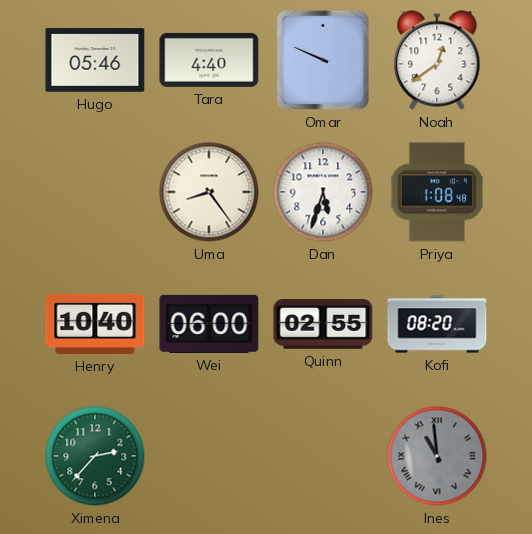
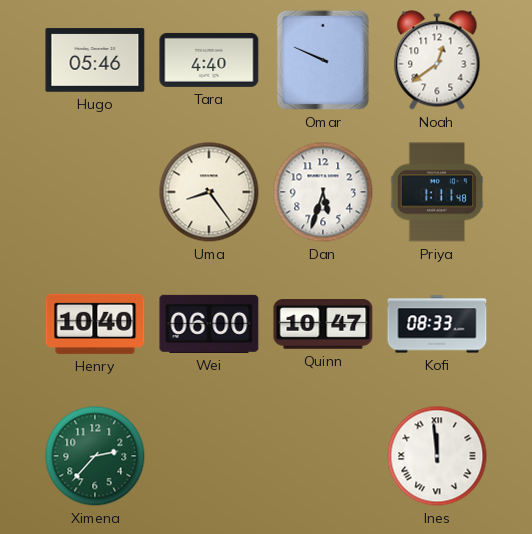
Priya: 1:08 -> 1:11
Quinn: 02:55 -> 10:47
Kofi: 08:20 -> 08:33
Ines: 10:59 -> 11:59
Ines dial: grey -> white
